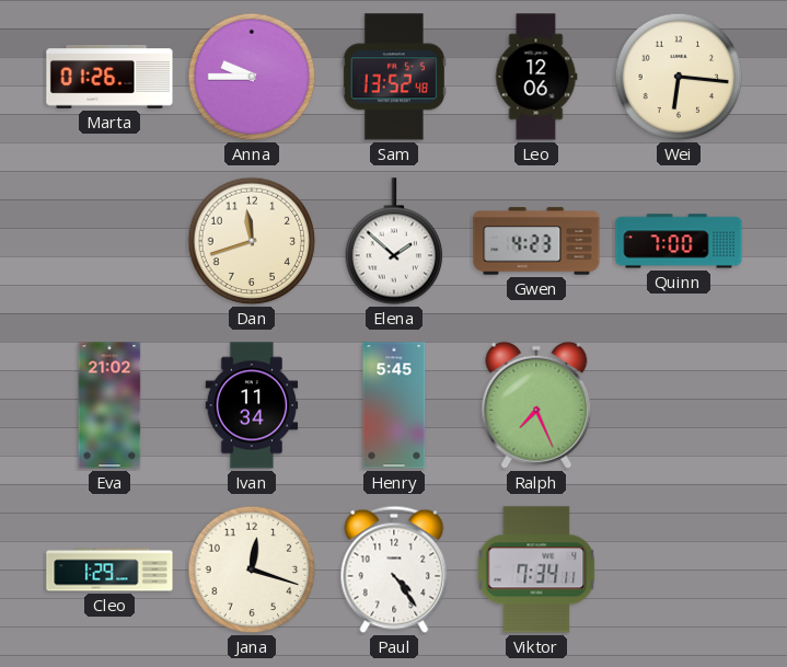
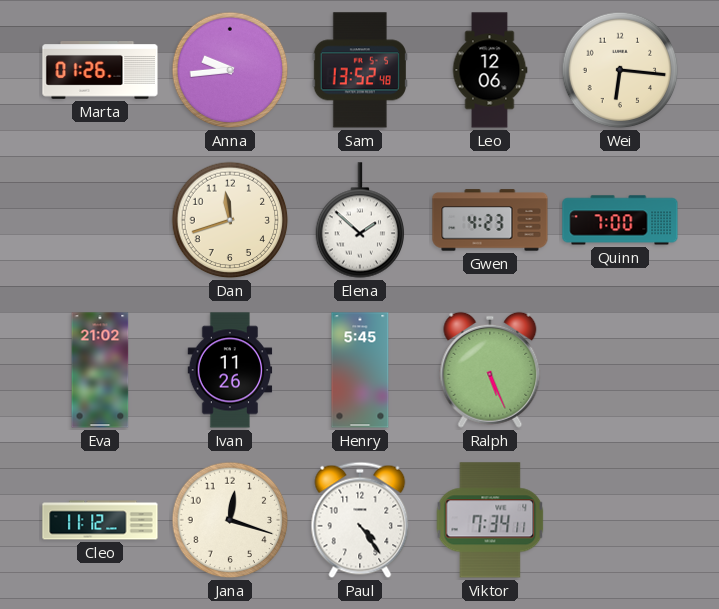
Anna: 9:45 -> 9:44
Ivan: 11:34 -> 11:26
Ralph: 7:26 -> 5:26
Cleo: 1:29 -> 11:12
